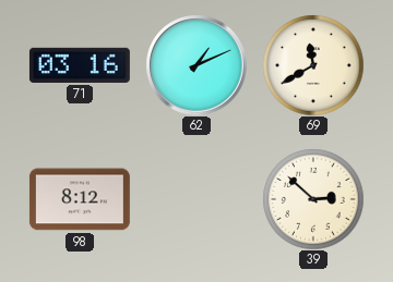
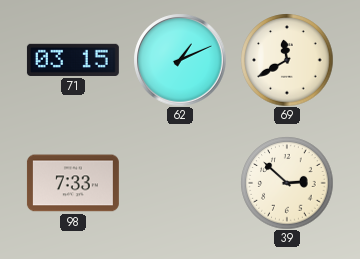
71: 03:16 -> 03:15
98: 8:12 -> 7:33
